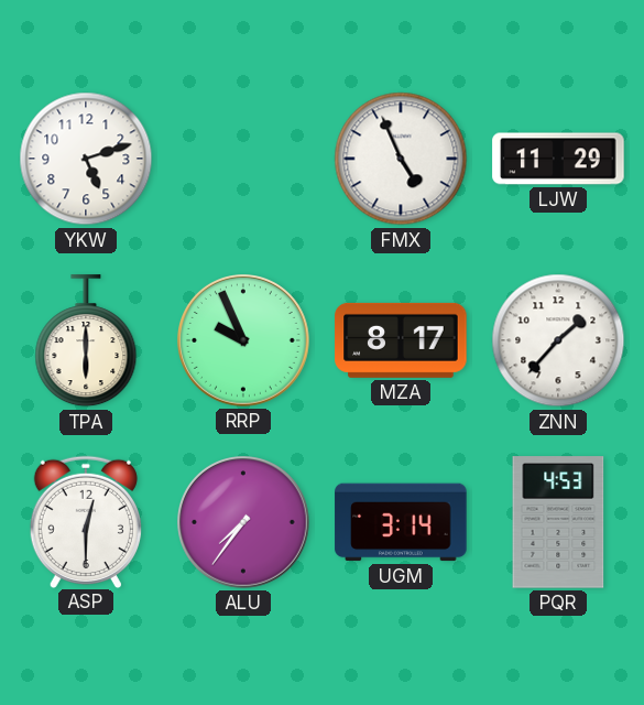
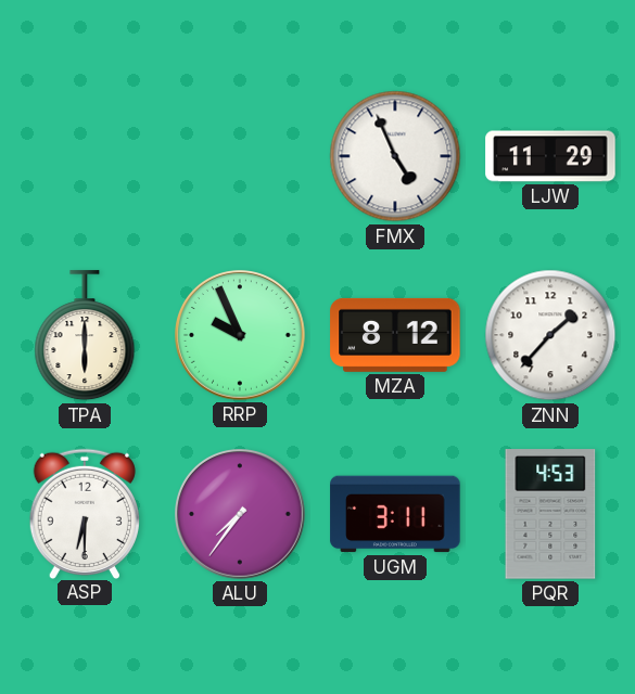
YKW: 5:12 -> none
MZA: 8:17 -> 8:12
ASP: 12:30 -> 6:30
UGM: 3:14 -> 3:11
